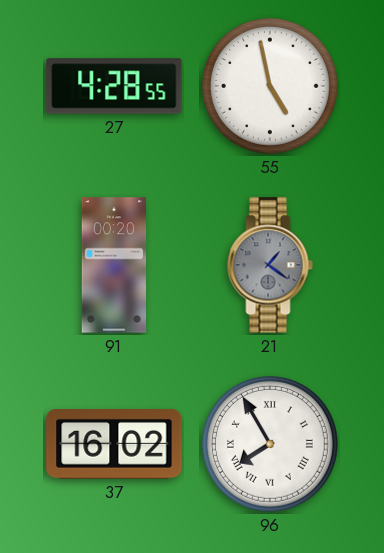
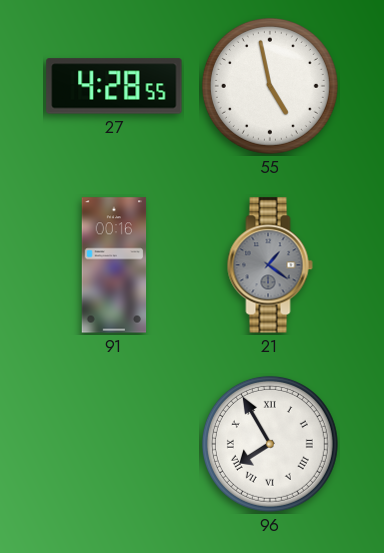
91: 00:20 -> 00:16
37: 16:02 -> none
